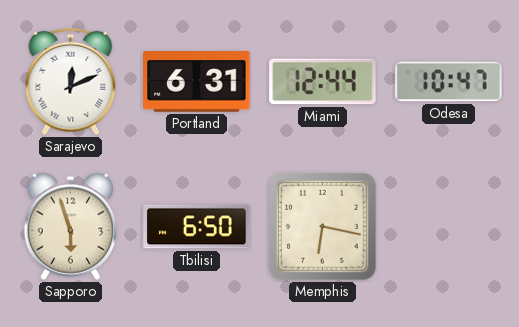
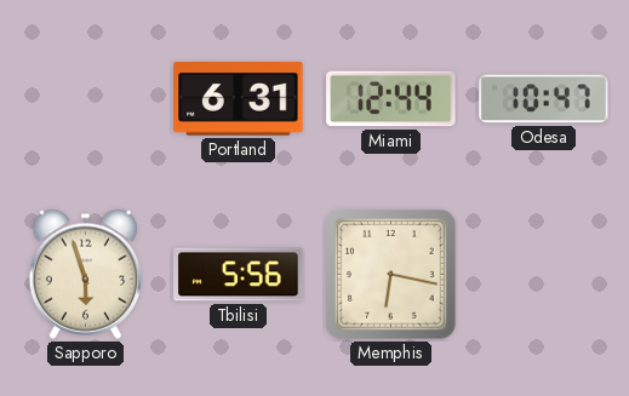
Sarajevo: 12:11 -> none
Tbilisi: 6:50 -> 5:56
